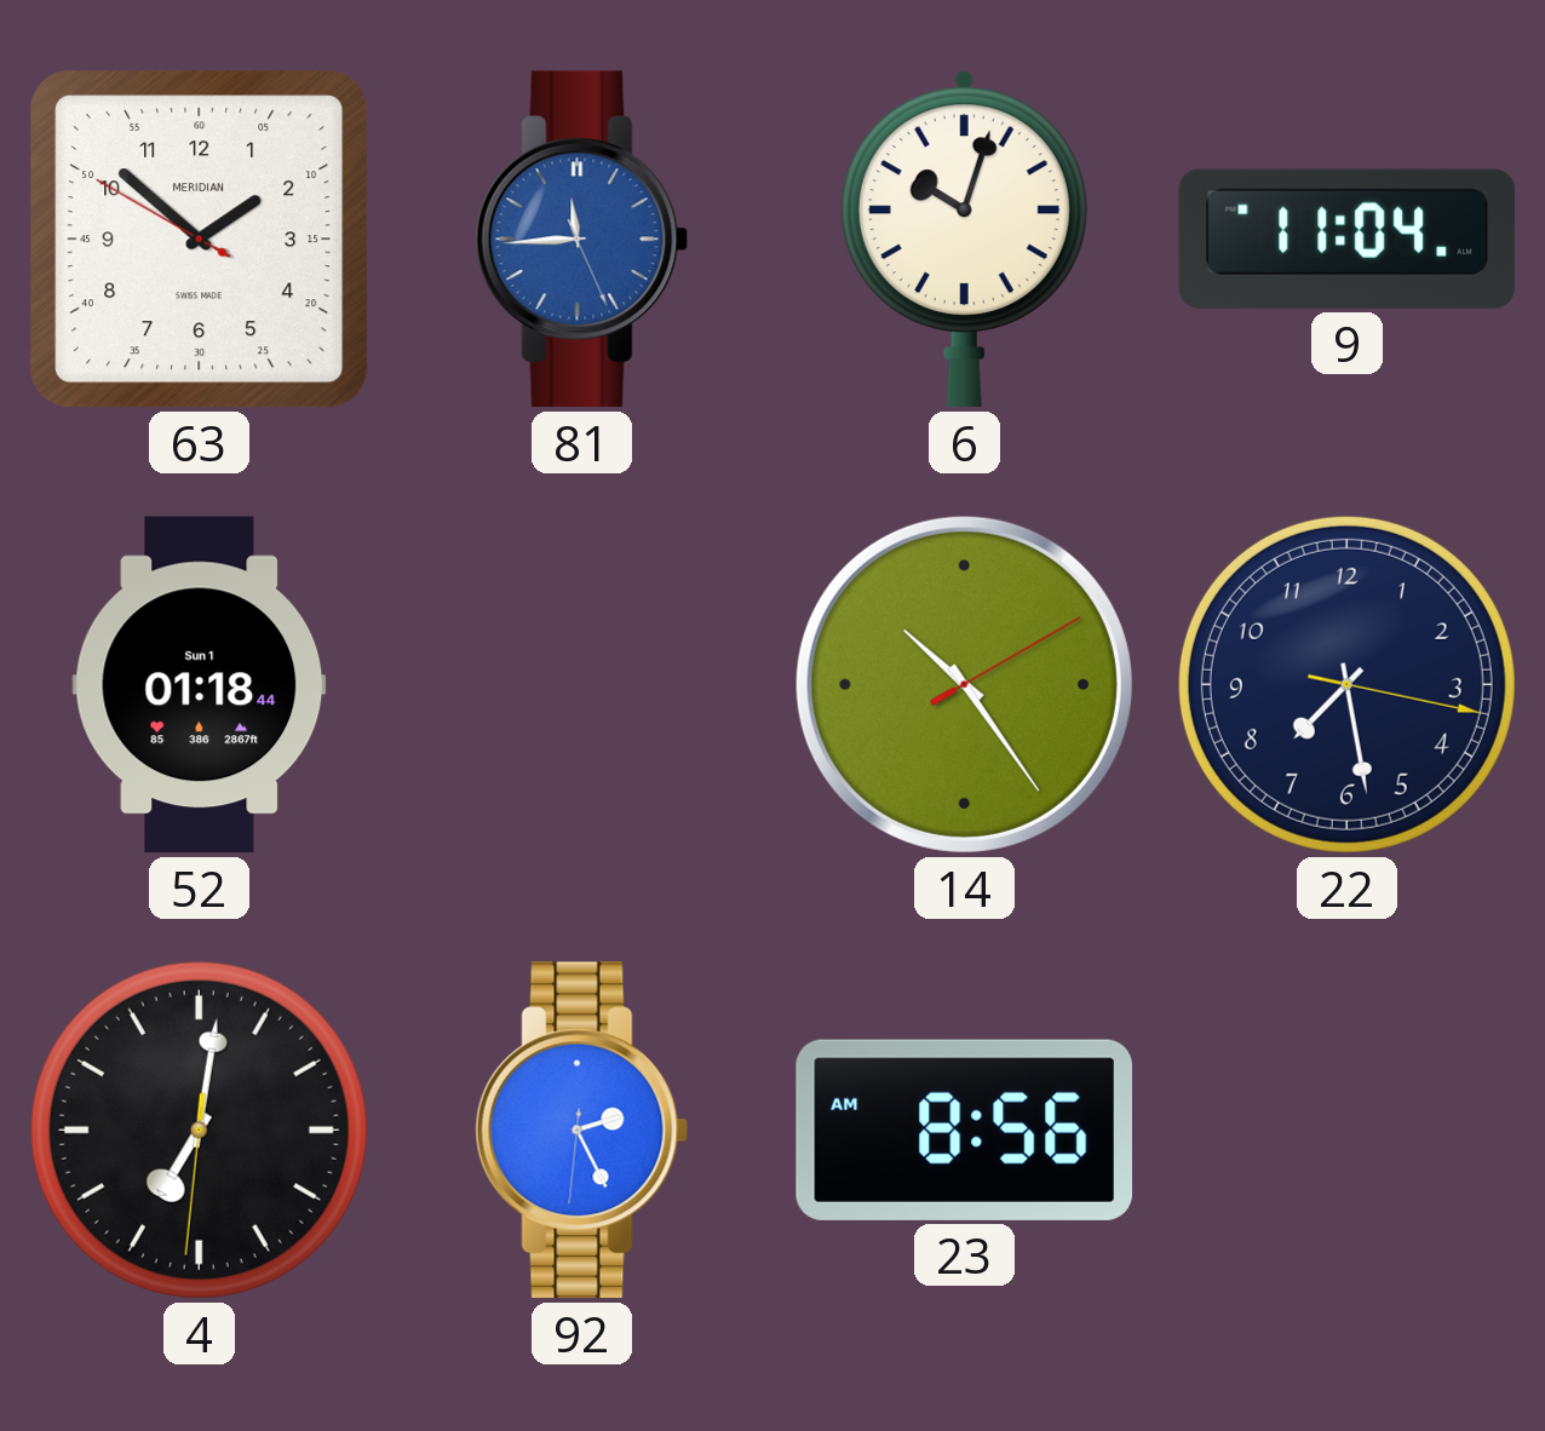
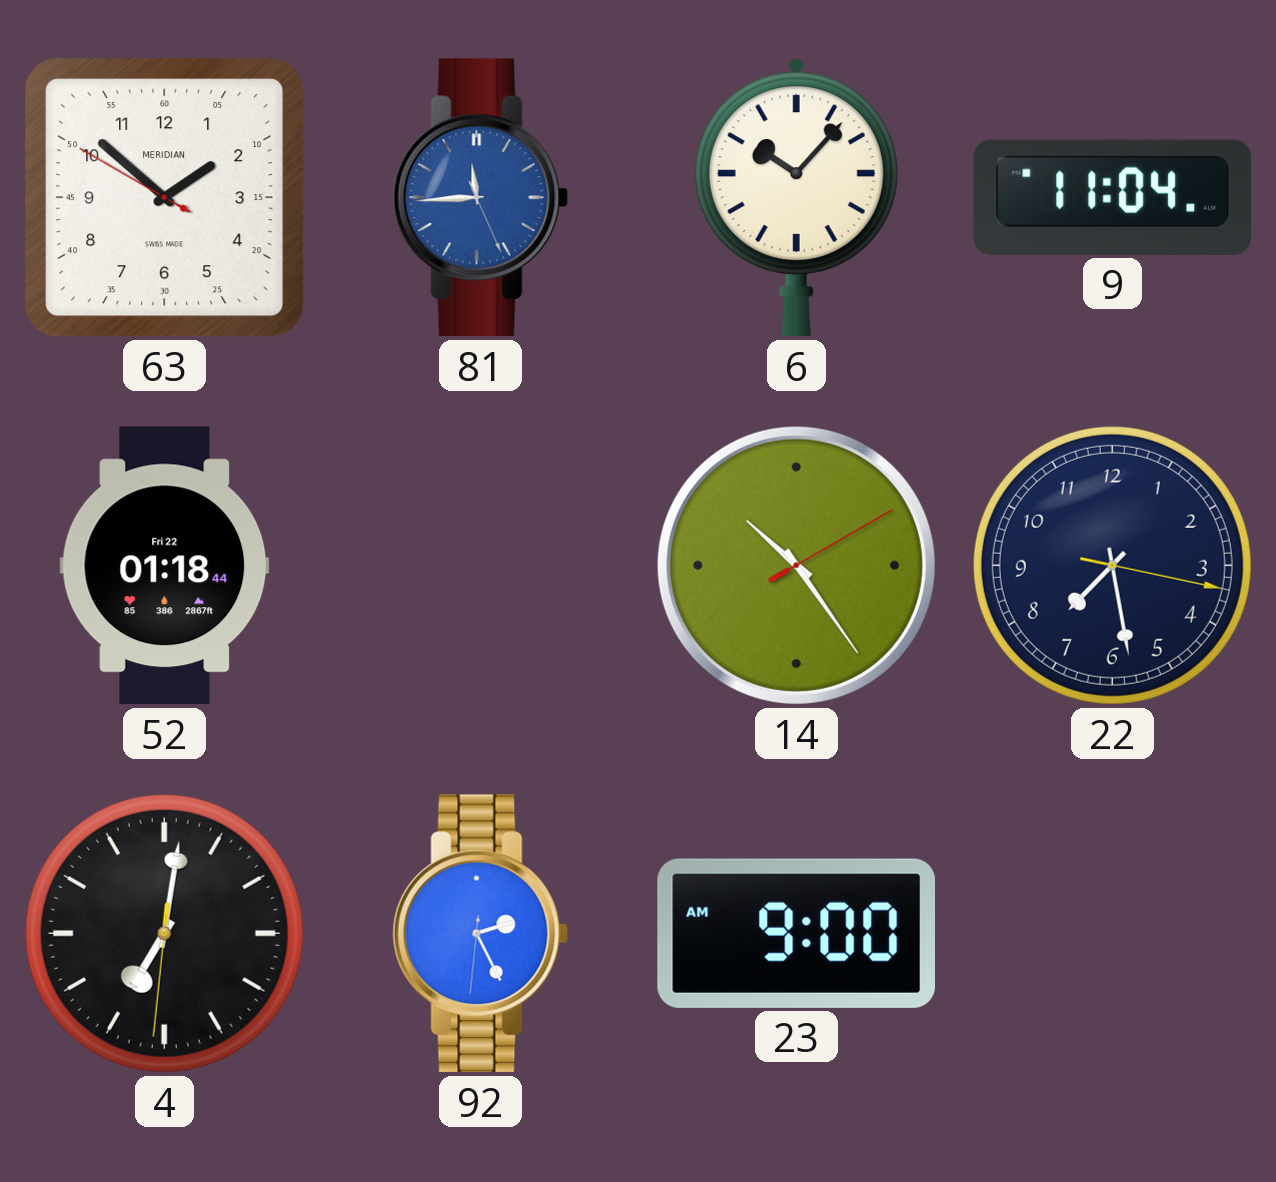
6: 10:03 -> 10:07
52 date: Sun 1 -> Fri 22
23: 8:56 -> 9:00
